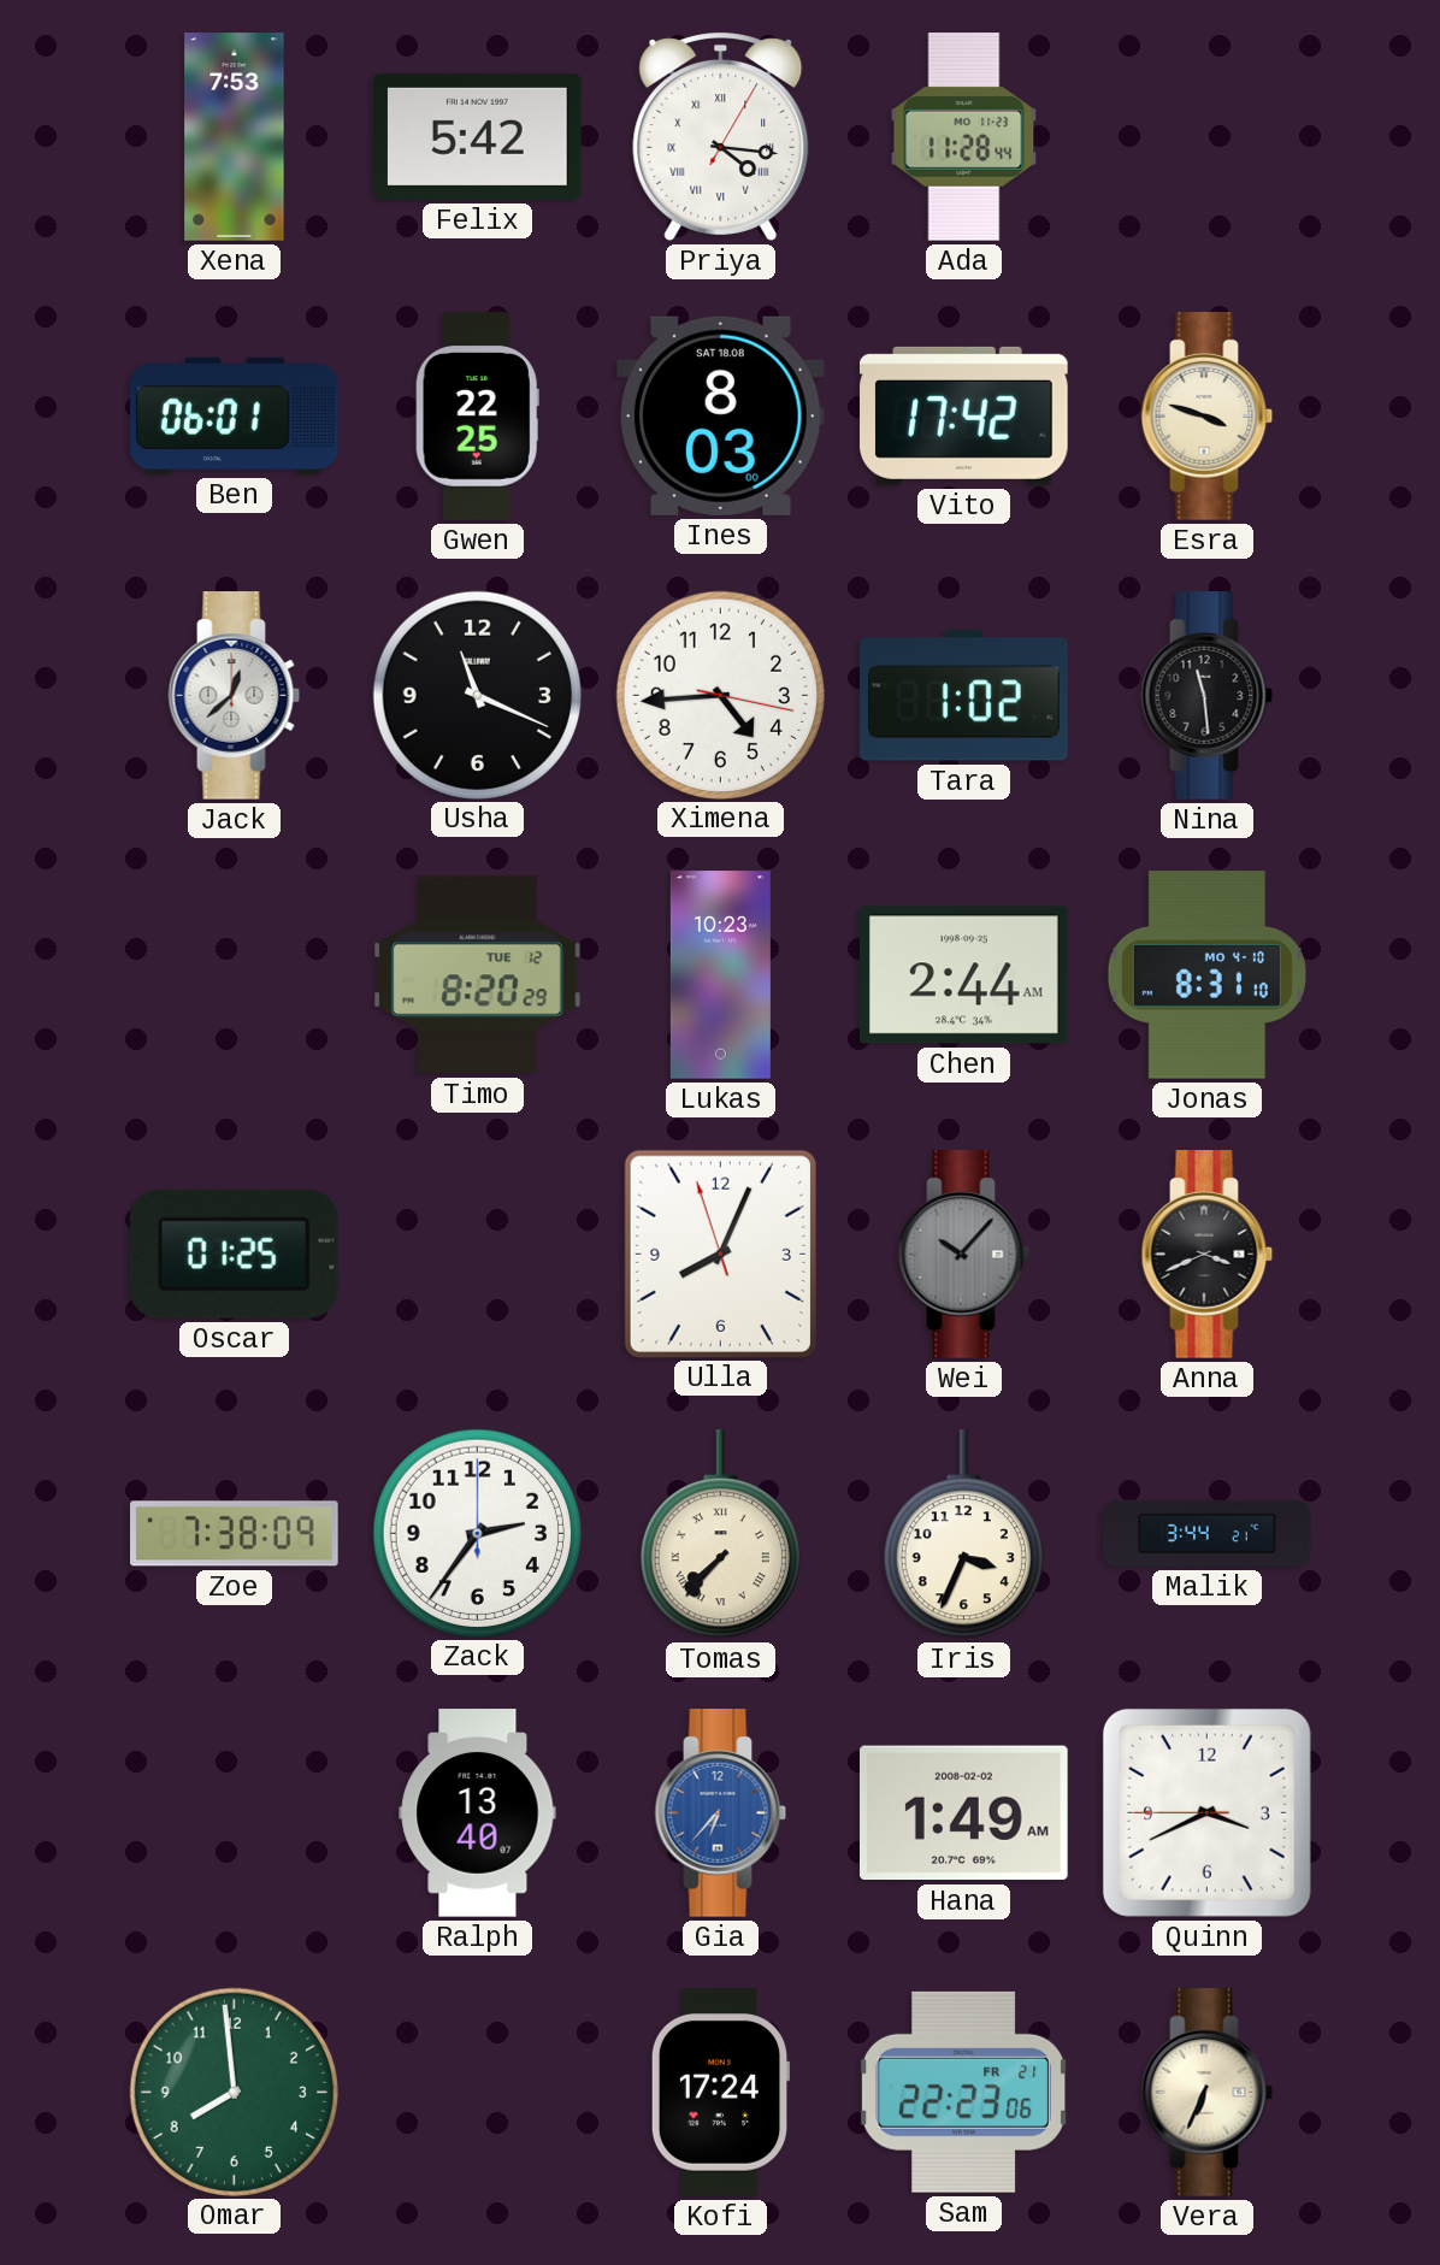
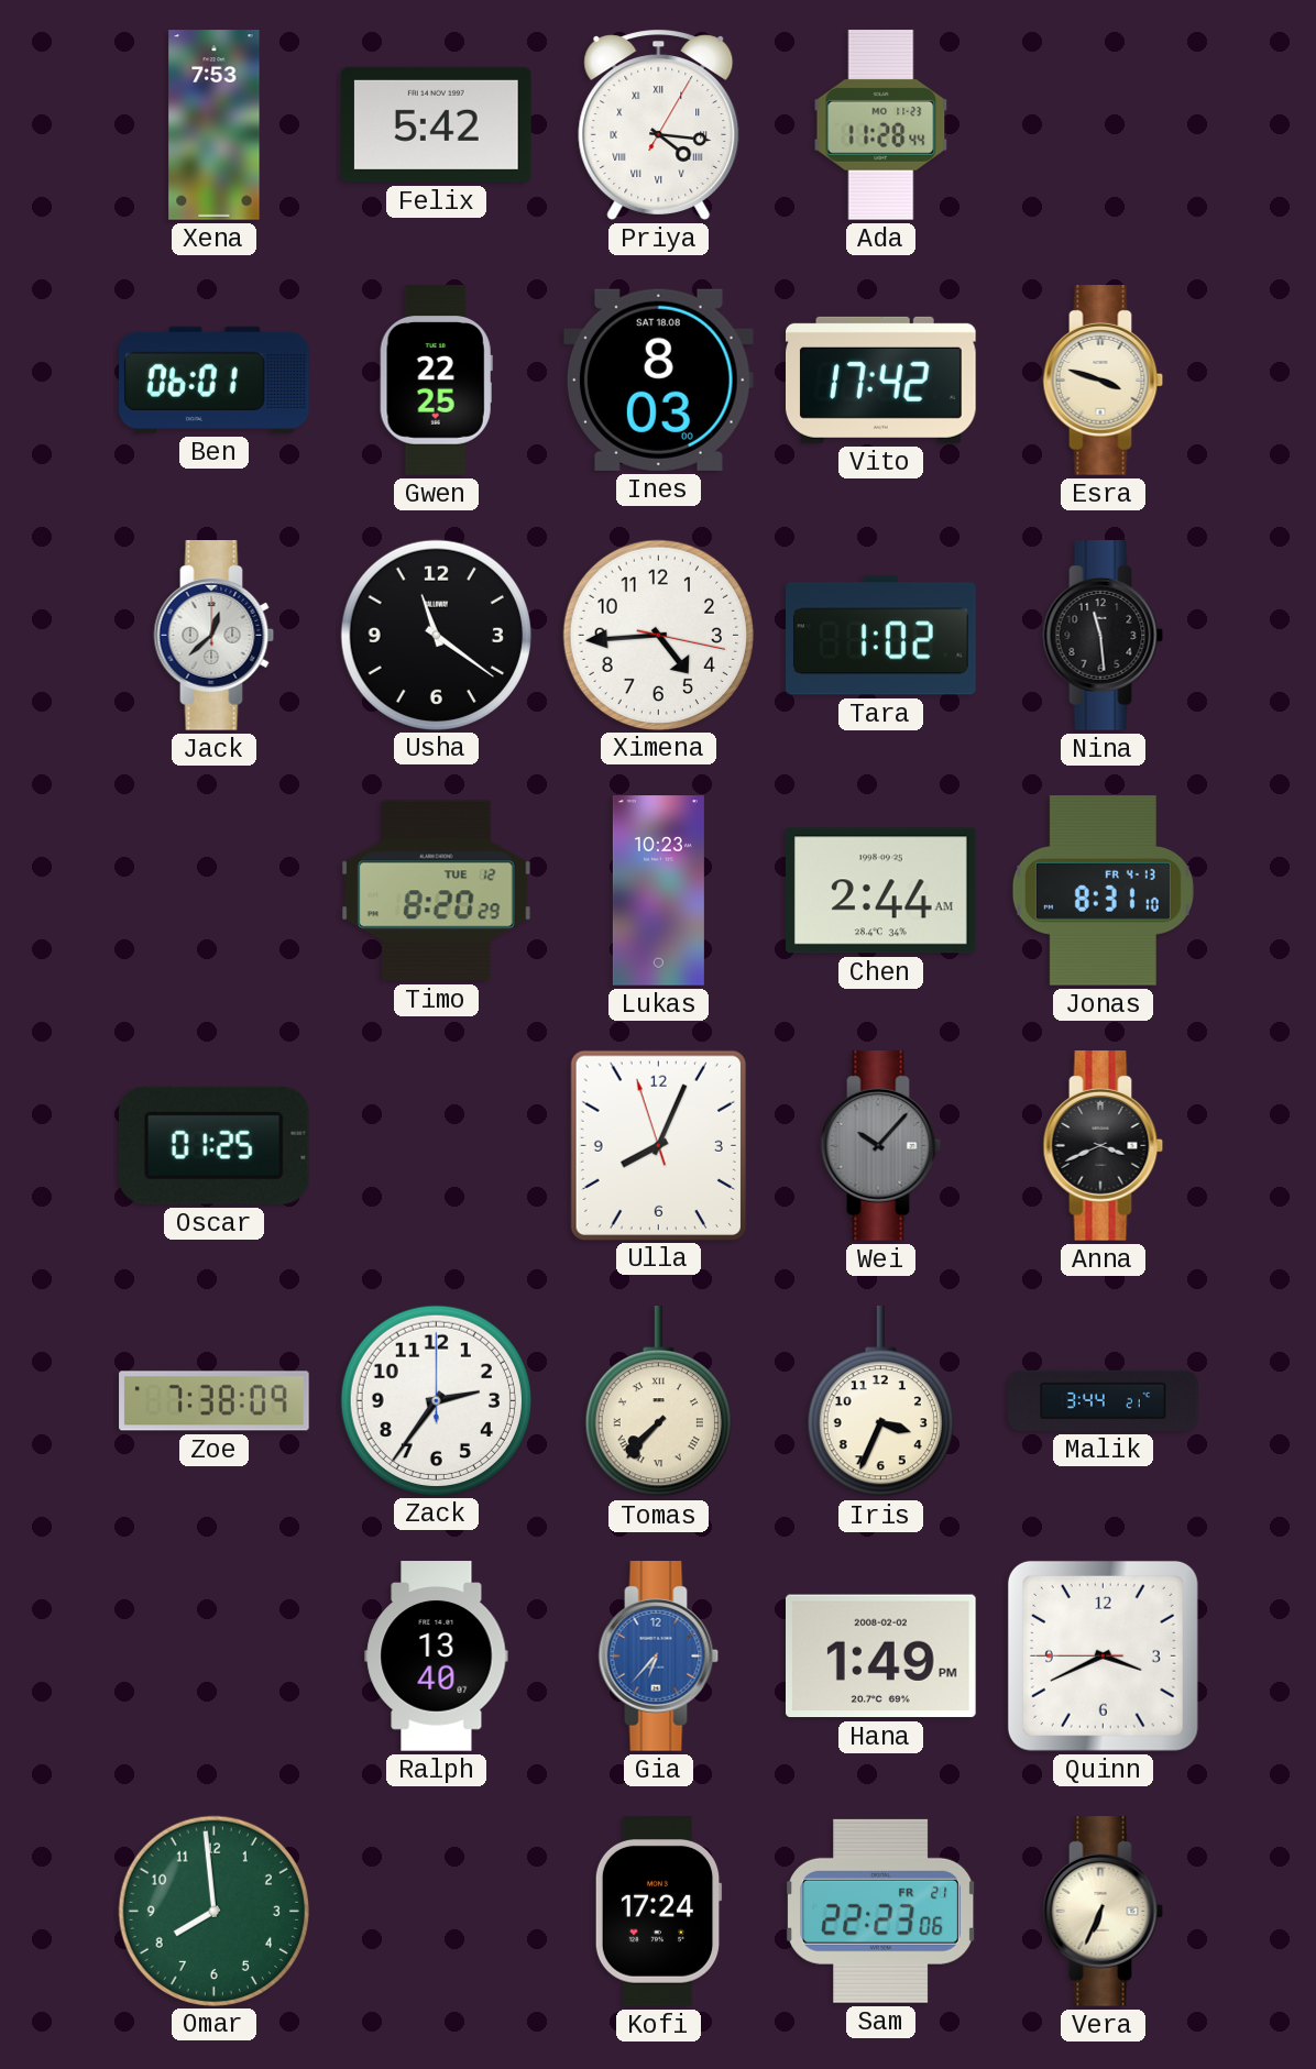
Usha: 11:19 -> 11:21
Jonas date: MO 4-10 -> FR 4-13
Hana: 1:49 AM -> 1:49 PM
